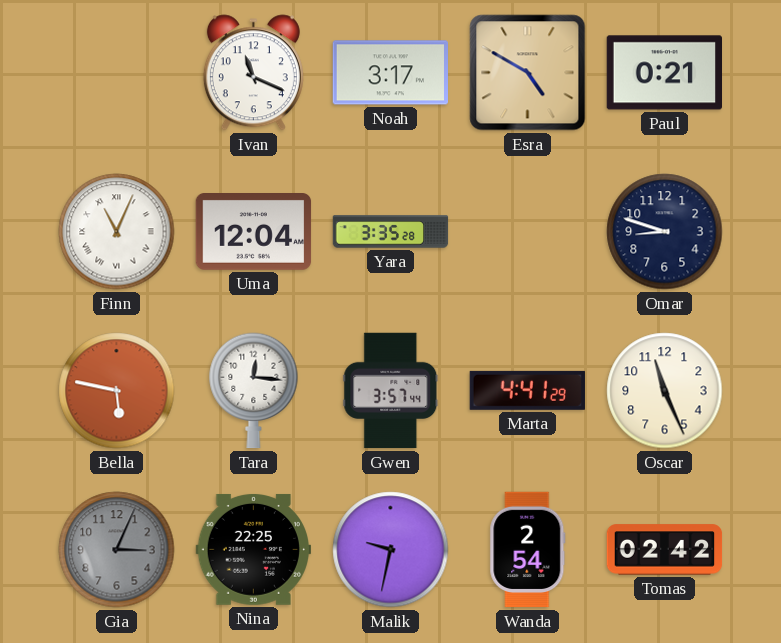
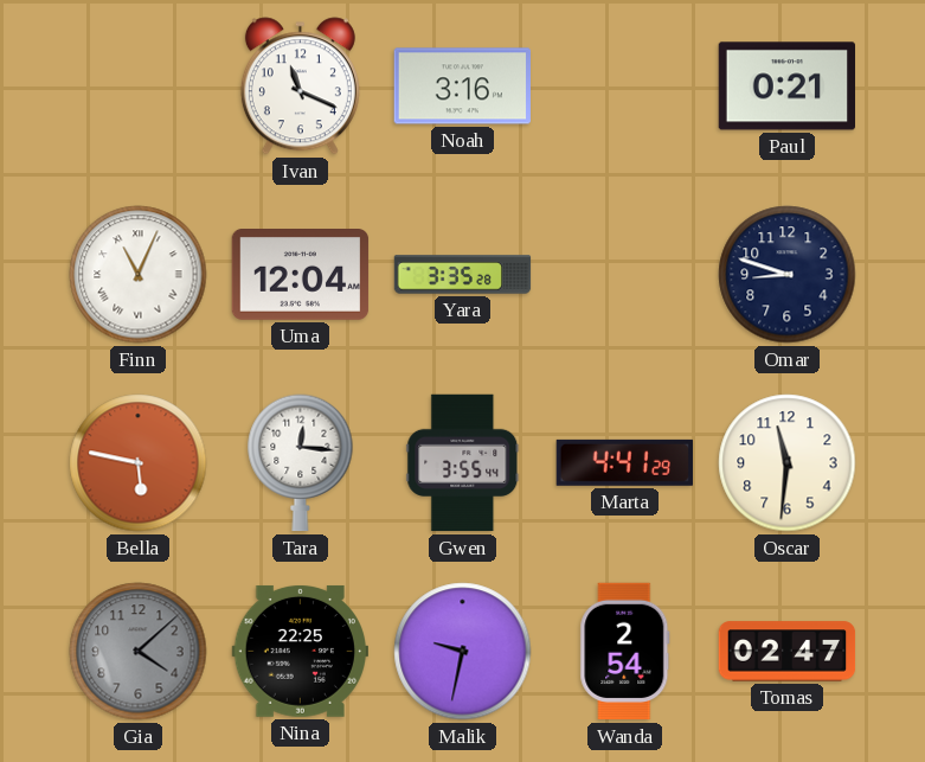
Noah: 3:17 -> 3:16
Esra: 4:50 -> none
Gwen: 3:57 -> 3:55
Oscar: 11:26 -> 11:31
Gia: 3:04 -> 4:08
Tomas: 02:42 -> 02:47
